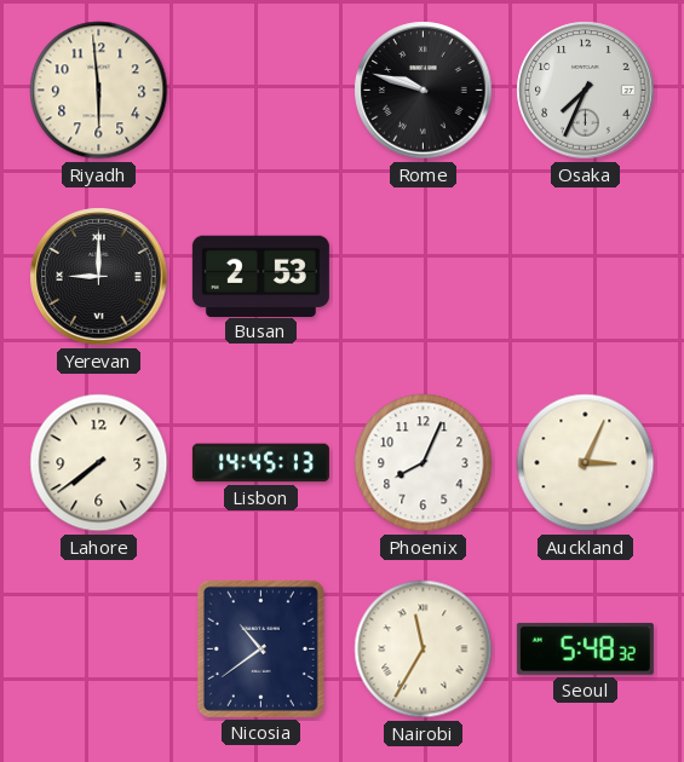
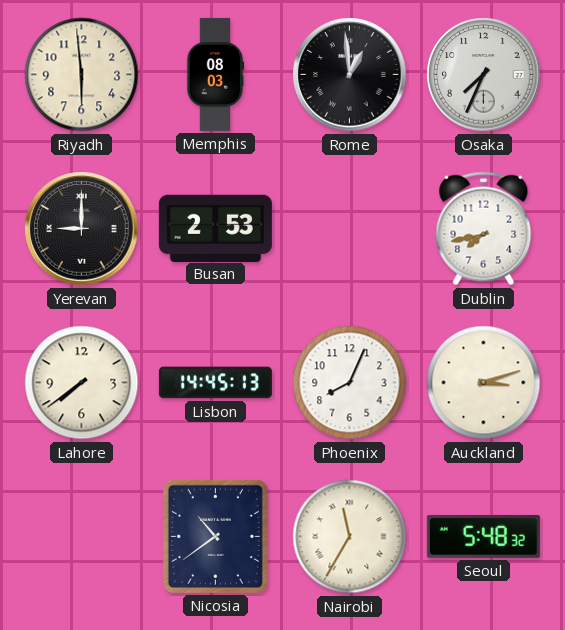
Memphis: none -> 08:03
Rome: 9:48 -> 12:59
Dublin: none -> 7:43
Auckland: 3:04 -> 3:12
